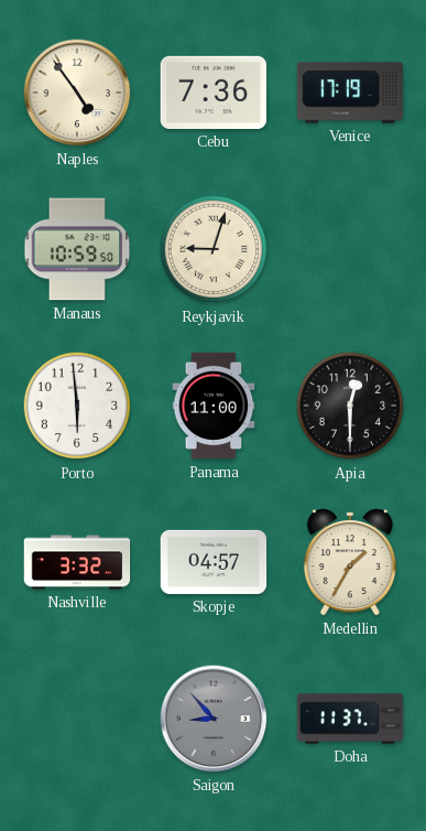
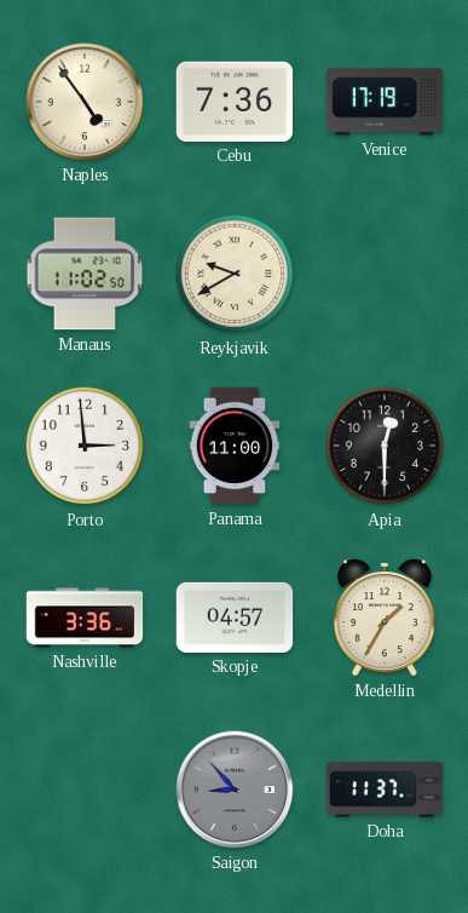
Manaus: 10:59 -> 11:02
Reykjavik: 9:03 -> 9:40
Porto: 5:59 -> 2:59
Nashville: 3:32 -> 3:36
